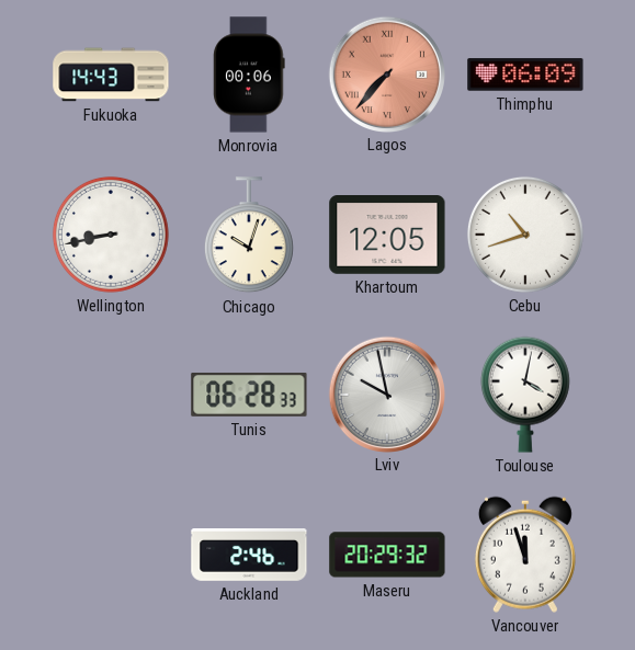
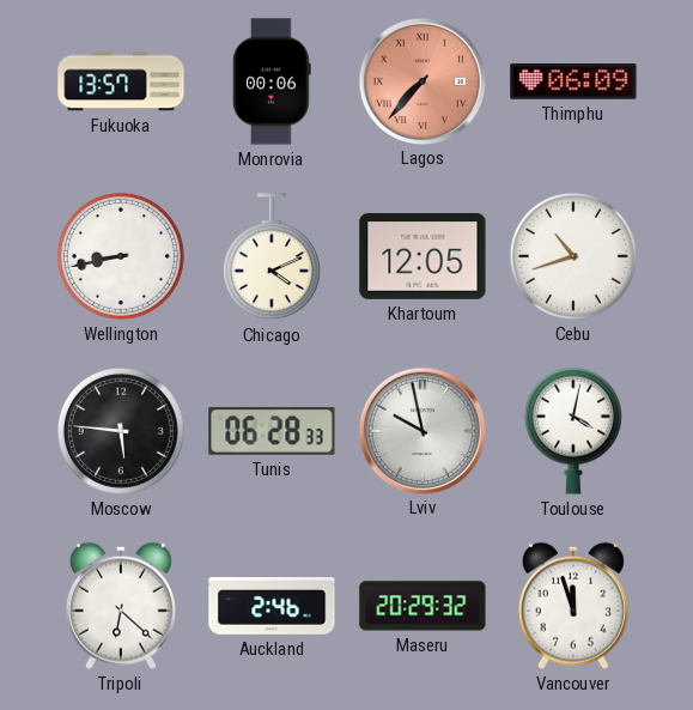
Fukuoka: 14:43 -> 13:57
Chicago: 10:03 -> 4:11
Moscow: none -> 5:46
Tripoli: none -> 6:22
